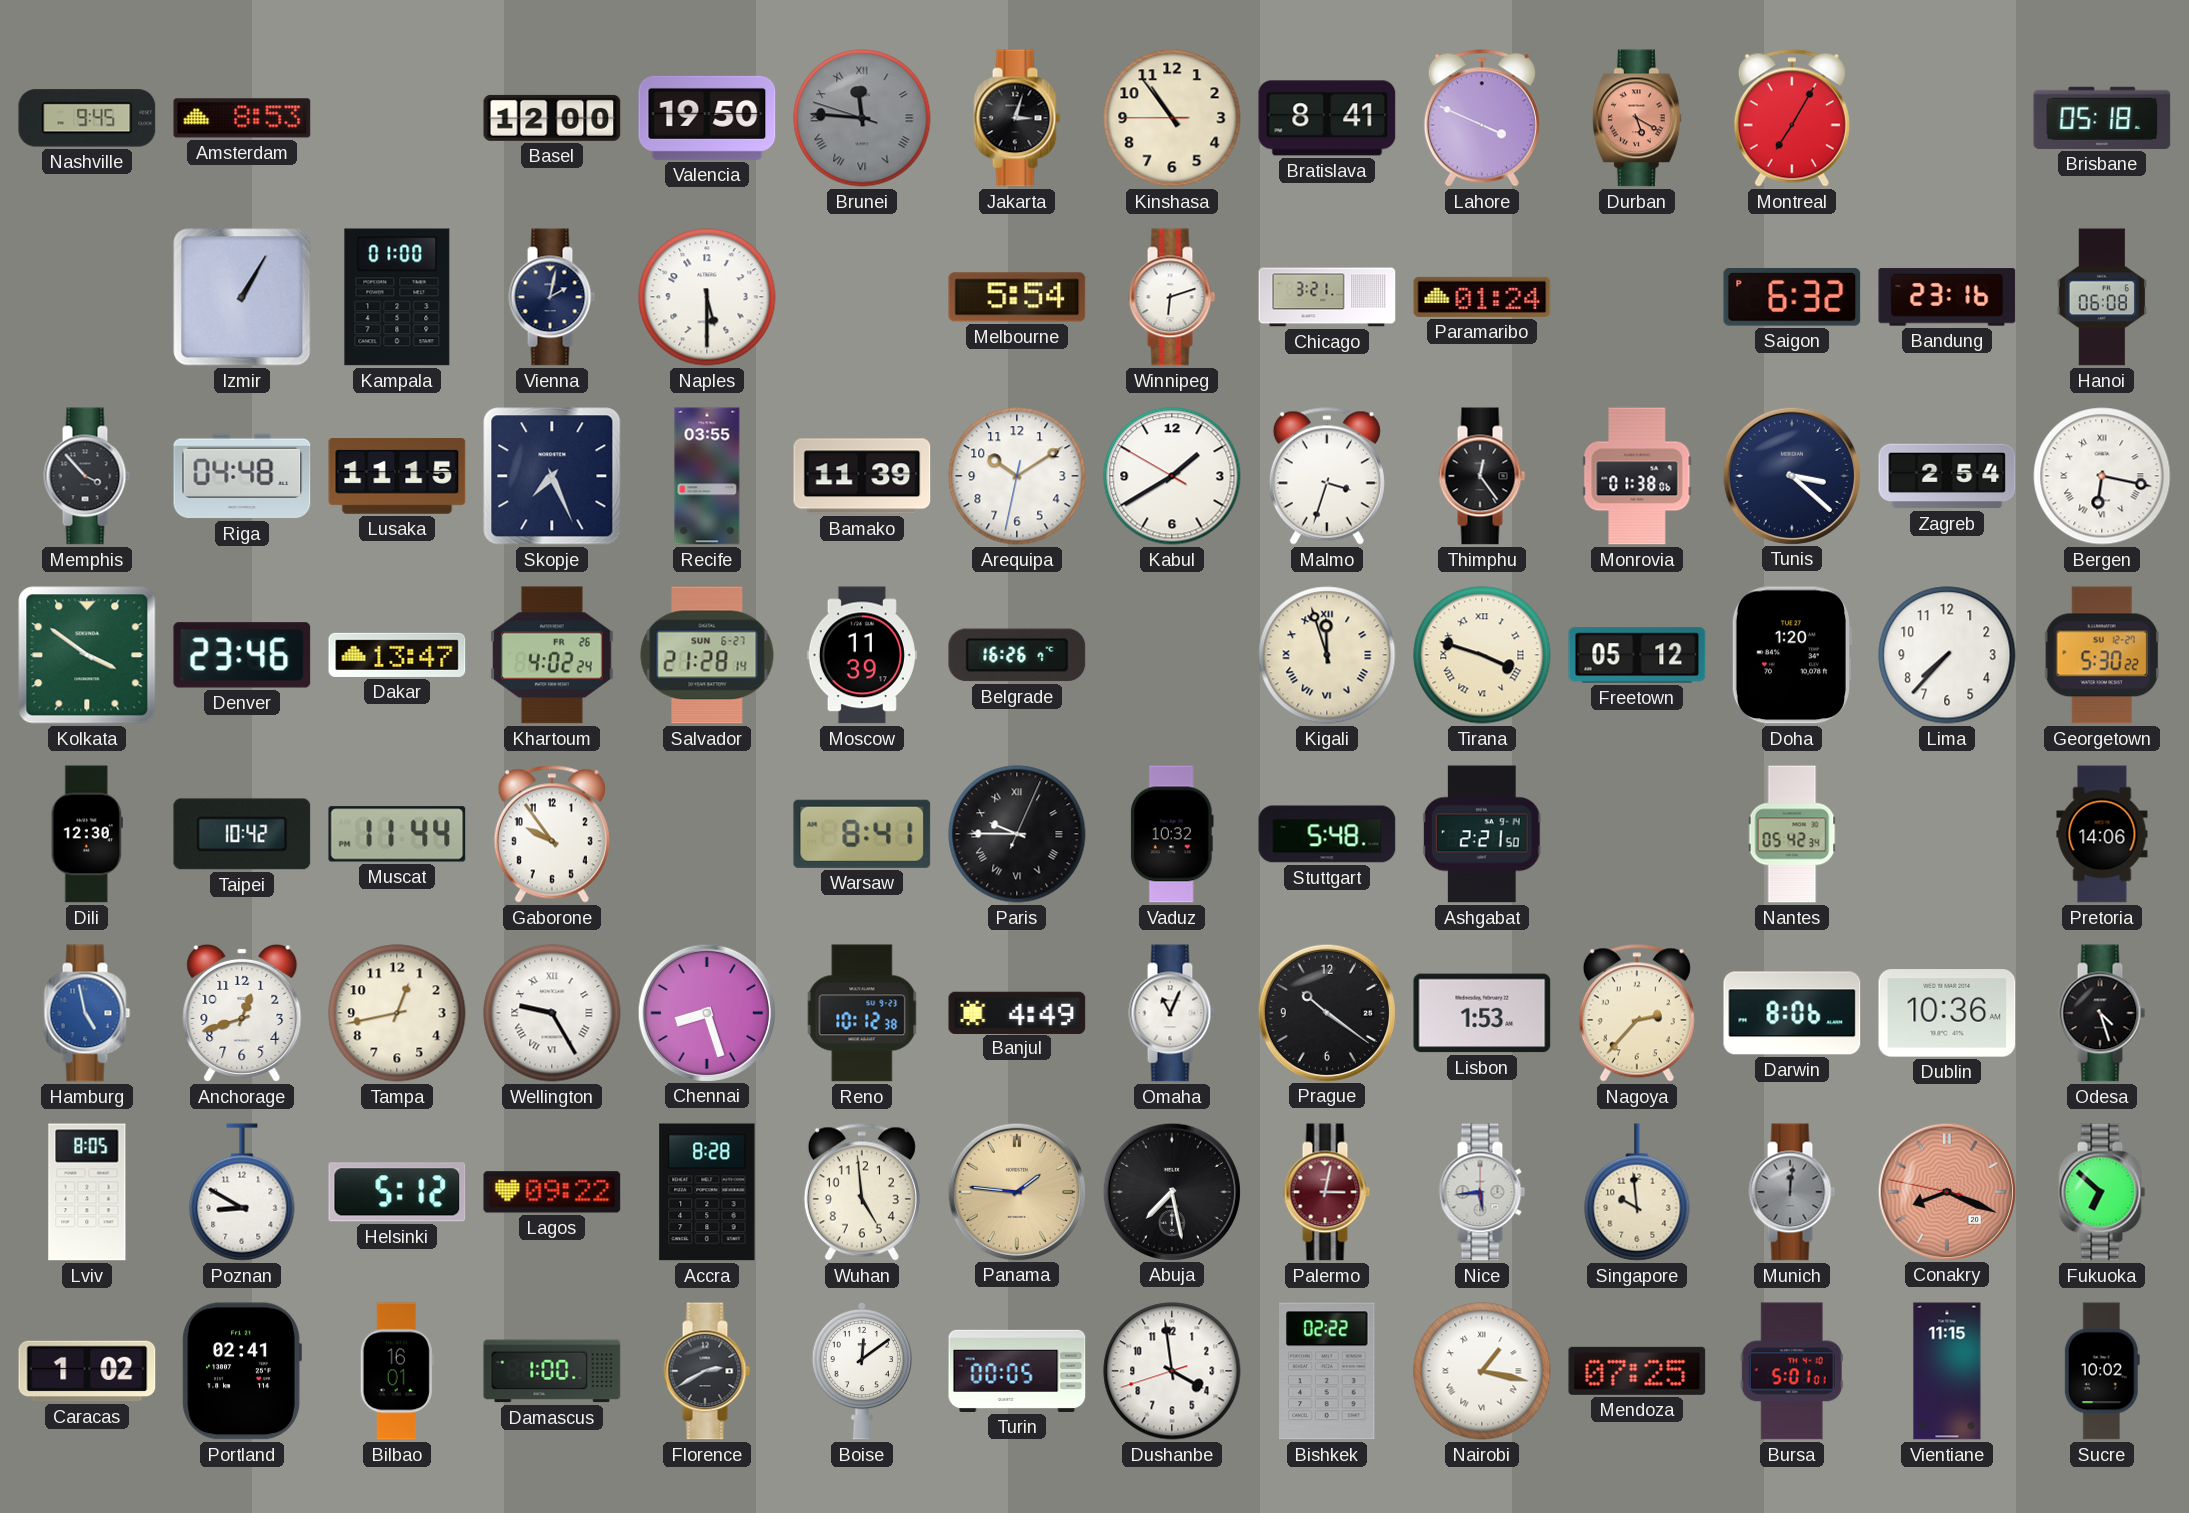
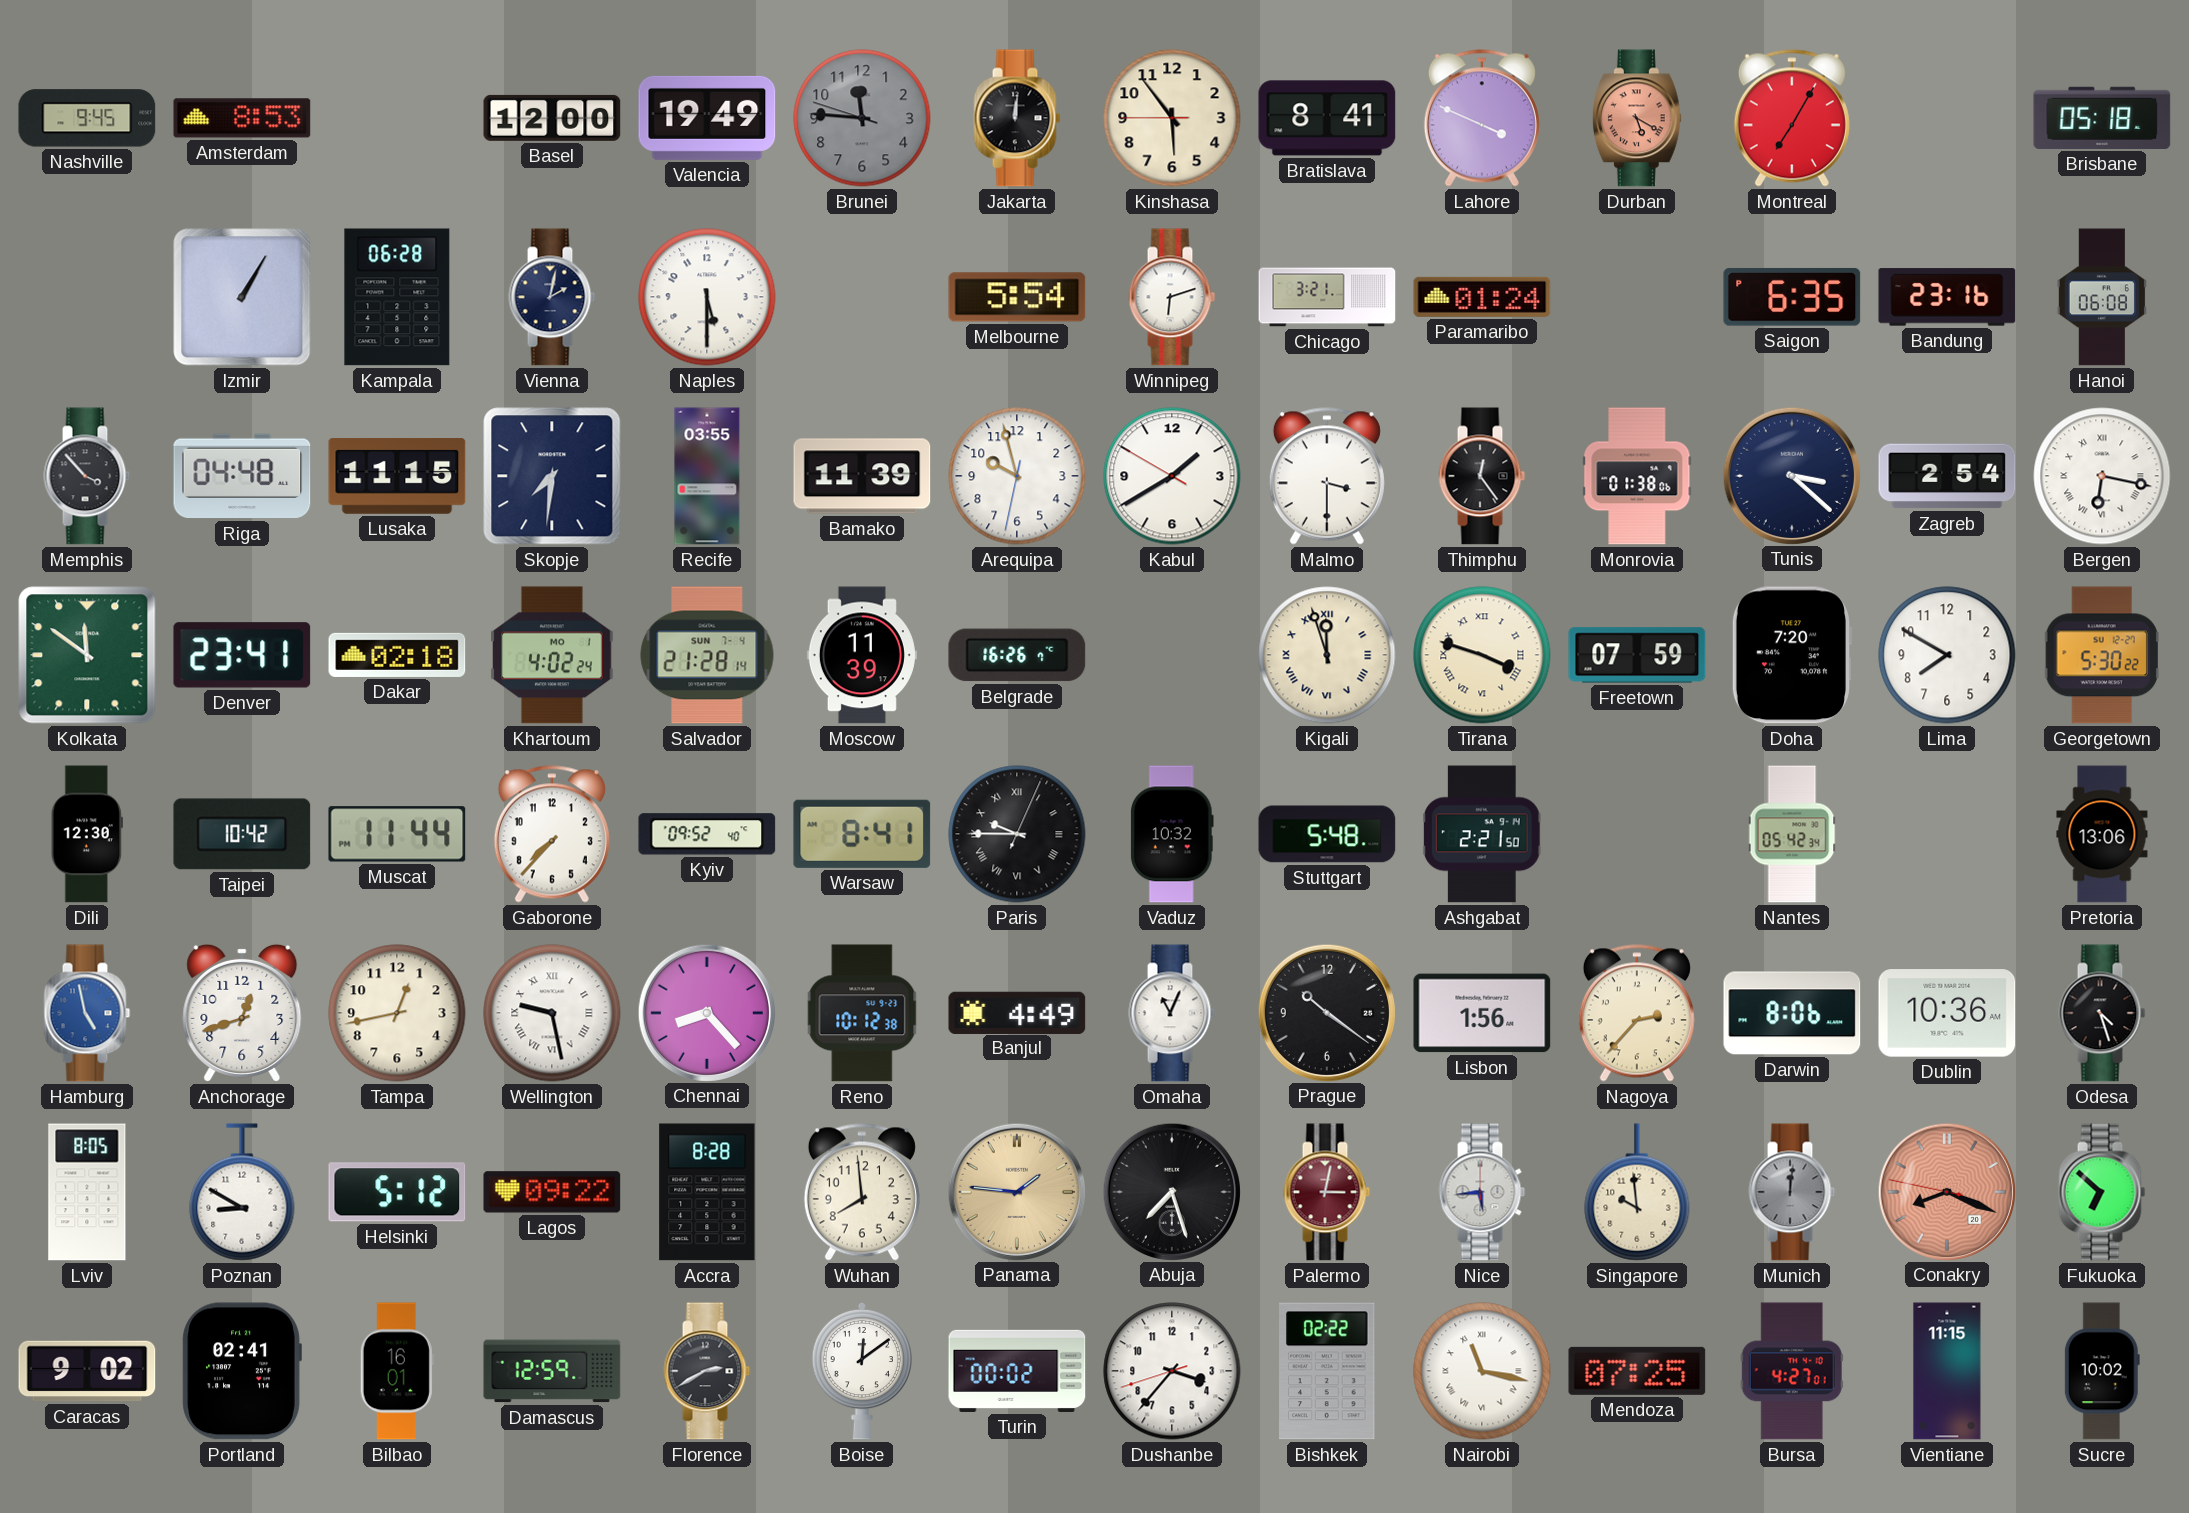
Valencia: 19:50 -> 19:49
Brunei numerals: Roman -> Arabic
Jakarta: 3:03 -> 12:01
Kinshasa: 10:53 -> 5:53
Kampala: 01:00 -> 06:28
Saigon: 6:32 -> 6:35
Skopje: 7:26 -> 7:31
Arequipa: 10:09 -> 9:57
Malmo: 3:33 -> 3:30
Kolkata: 3:51 -> 11:51
Denver: 23:46 -> 23:41
Dakar: 13:47 -> 02:18
Khartoum date: FR 26 -> MO 1
Salvador date: SUN 6-27 -> SUN 7-4
Freetown: 05:12 -> 07:59
Doha: 1:20 -> 7:20
Lima: 7:37 -> 7:50
Gaborone: 9:54 -> 7:37
Kyiv: none -> 09:52
Pretoria: 14:06 -> 13:06
Wellington: 9:25 -> 9:28
Chennai: 8:27 -> 8:23
Lisbon: 1:53 -> 1:56
Wuhan: 4:59 -> 7:59
Abuja: 7:28 -> 7:27
Caracas: 1:02 -> 9:02
Damascus: 1:00 -> 12:59
Turin: 00:05 -> 00:02
Dushanbe: 3:58 -> 3:36
Nairobi: 1:17 -> 11:17
Bursa: 5:01 -> 4:27
